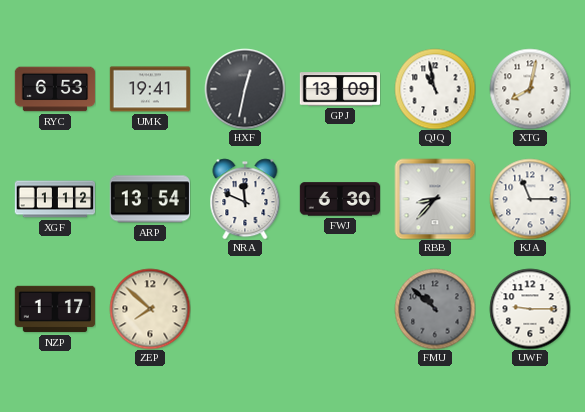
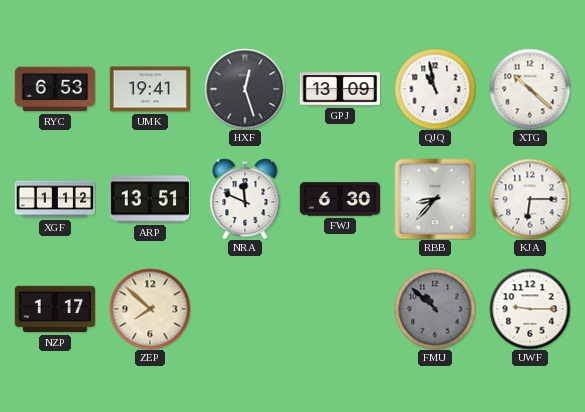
HXF: 12:32 -> 12:27
XTG: 8:02 -> 10:22
ARP: 13:54 -> 13:51
KJA: 11:15 -> 6:15
